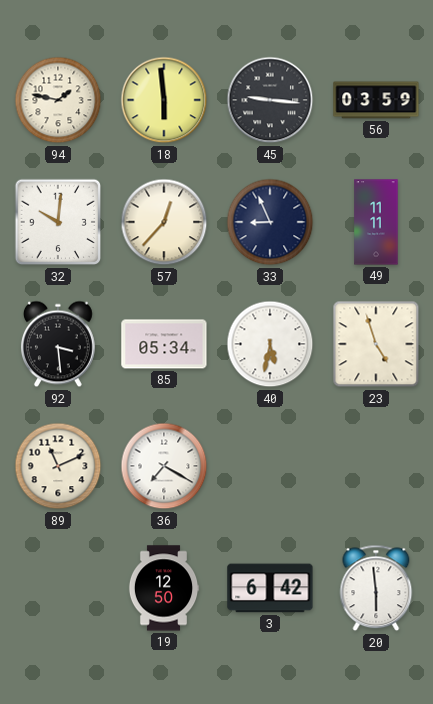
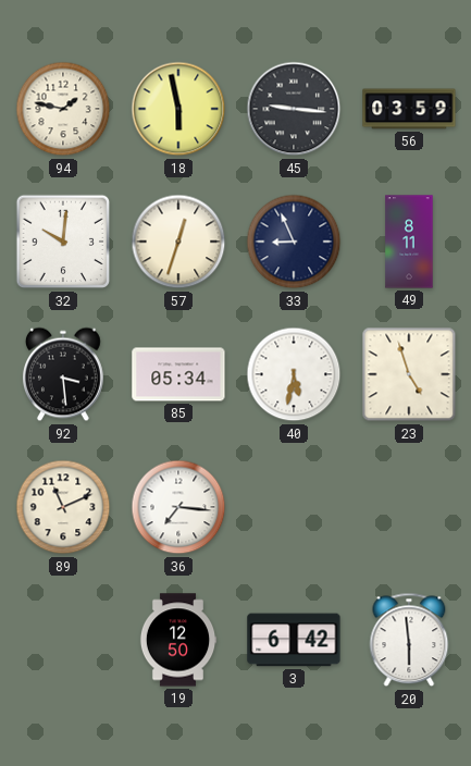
18: 5:59 -> 5:58
57: 12:37 -> 12:33
49: 11:11 -> 8:11
36: 7:20 -> 7:16
